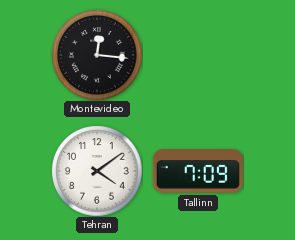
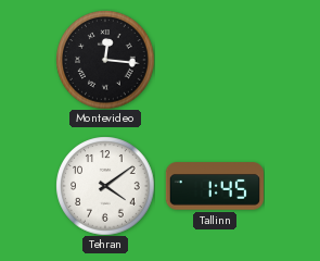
Tallinn: 7:09 -> 1:45
